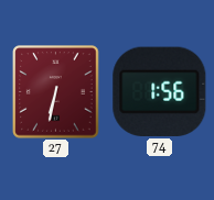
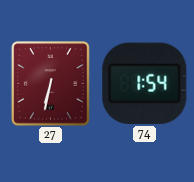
74: 1:56 -> 1:54
